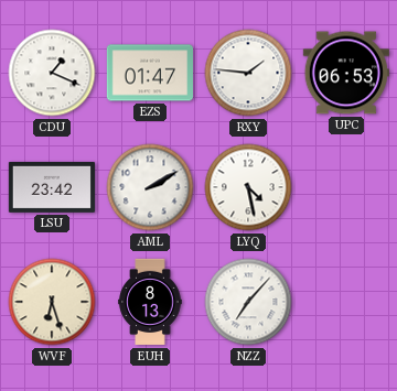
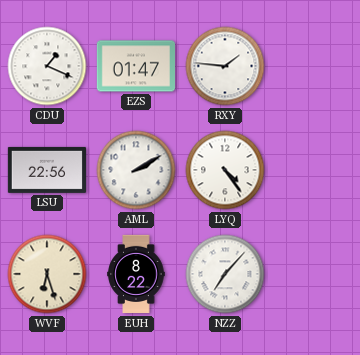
UPC: 06:53 -> none
LSU: 23:42 -> 22:56
LYQ: 4:28 -> 4:24
EUH: 8:13 -> 8:22
